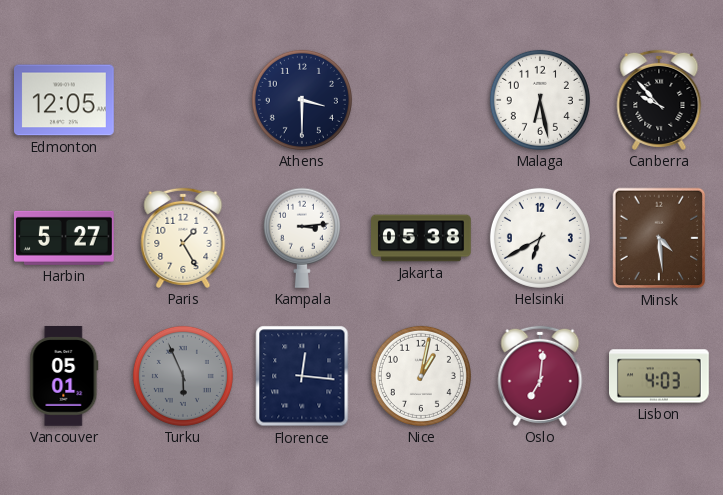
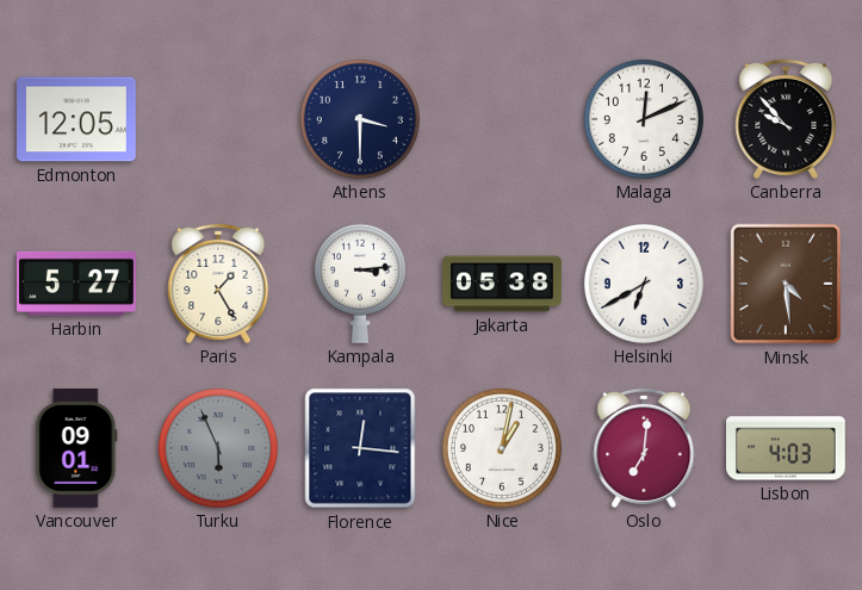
Malaga: 6:28 -> 12:11
Vancouver: 05:01 -> 09:01
